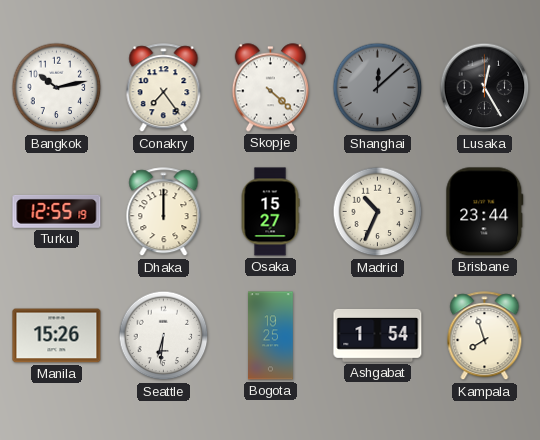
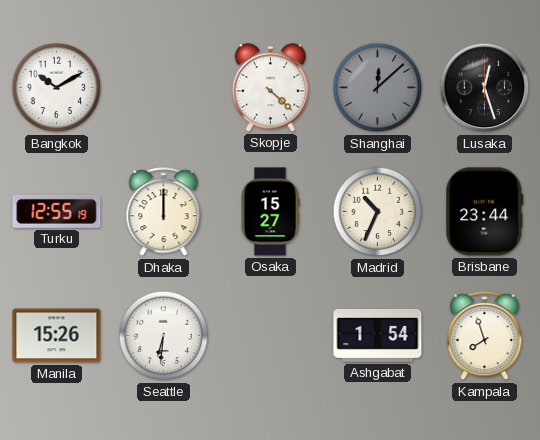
Bangkok: 10:13 -> 10:10
Conakry: 7:24 -> none
Lusaka: 12:25 -> 12:27
Bogota: 19:25 -> none
